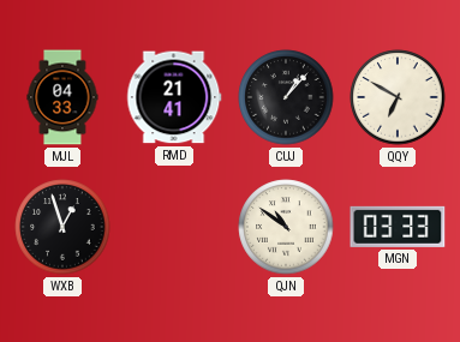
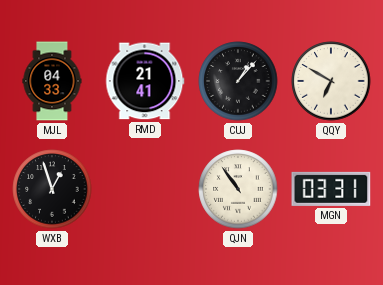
QJN: 10:51 -> 10:54
MGN: 03:33 -> 03:31
